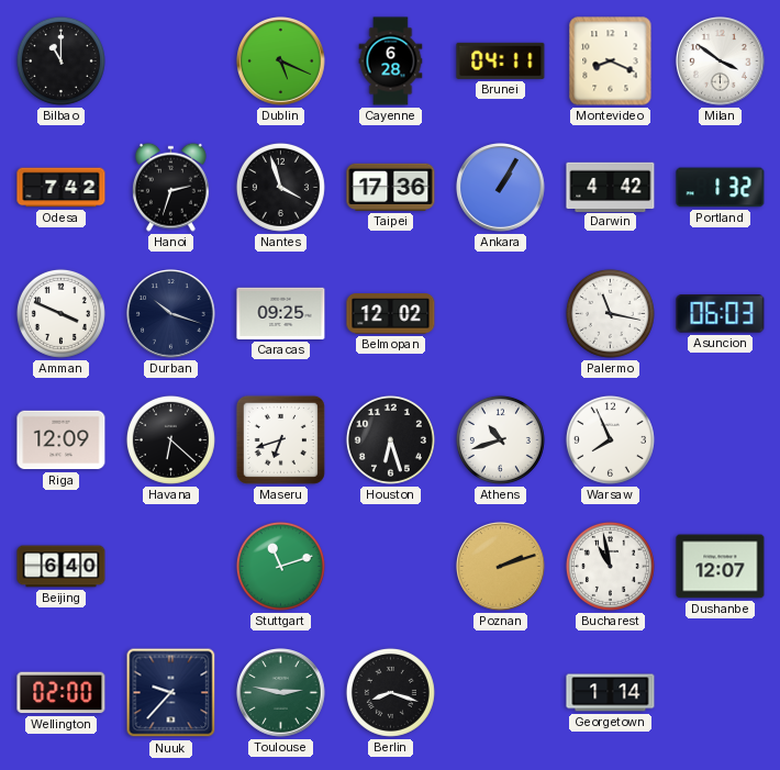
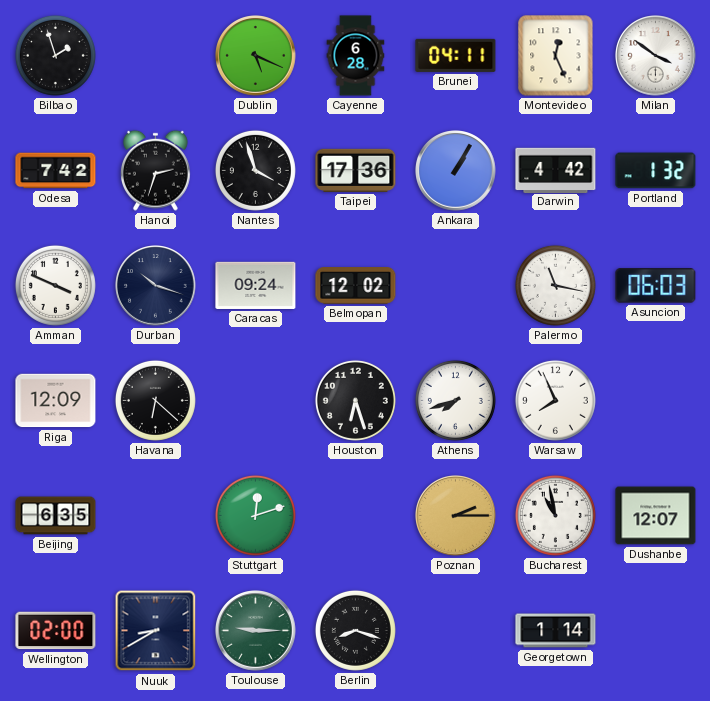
Bilbao: 11:00 -> 1:57
Montevideo: 8:19 -> 12:26
Caracas: 09:25 -> 09:24
Maseru: 6:42 -> none
Athens: 10:42 -> 7:42
Beijing: 6:40 -> 6:35
Stuttgart: 11:12 -> 12:12
Poznan: 2:12 -> 2:15
Nuuk: 9:37 -> 8:40
Toulouse: 2:47 -> 9:15
